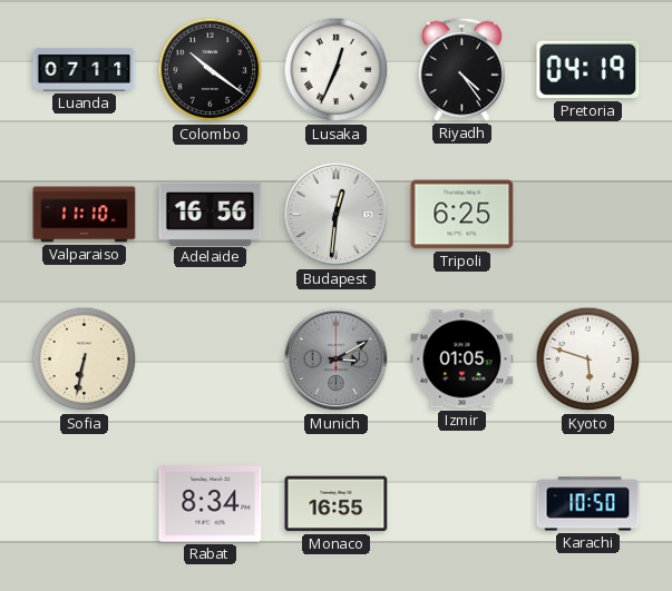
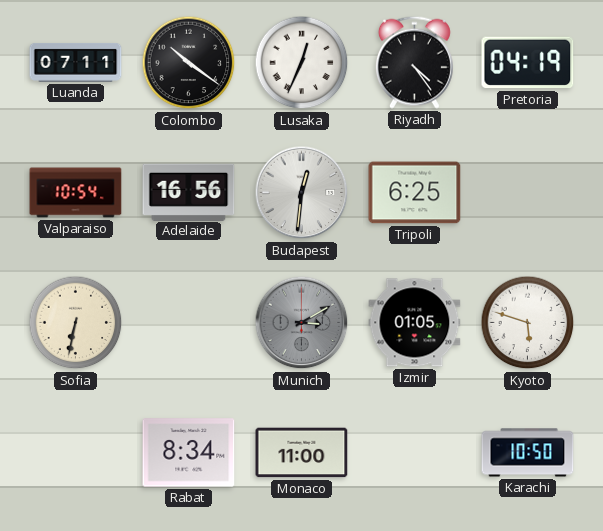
Valparaiso: 11:10 -> 10:54
Monaco: 16:55 -> 11:00
